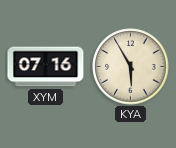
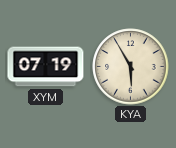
XYM: 07:16 -> 07:19
